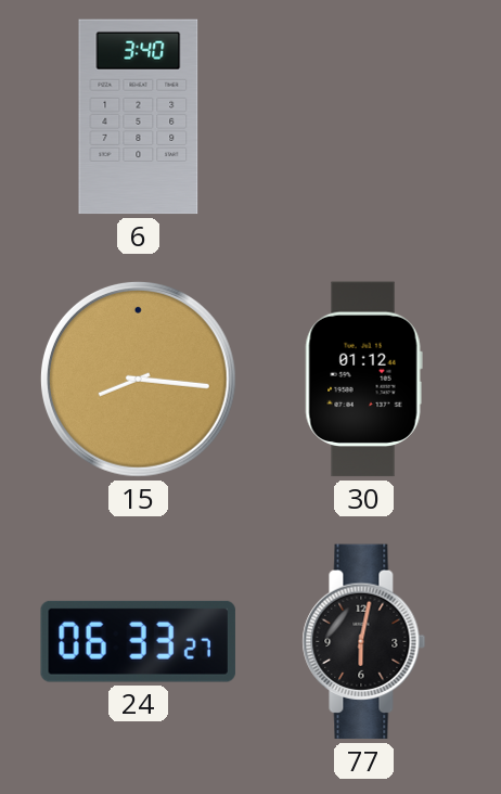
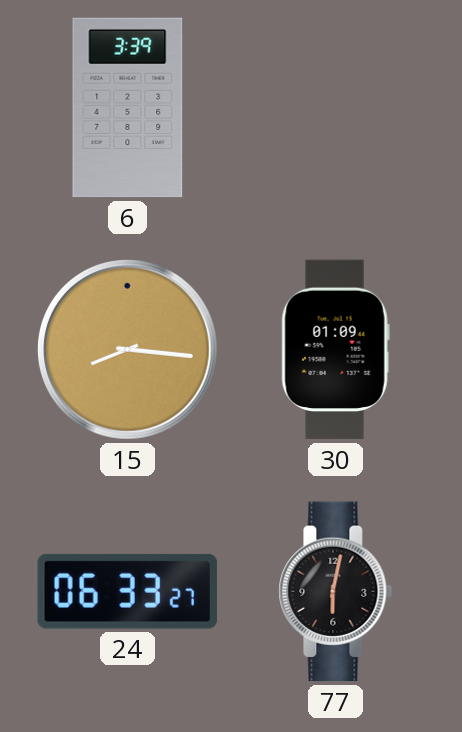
6: 3:40 -> 3:39
30: 01:12 -> 01:09
